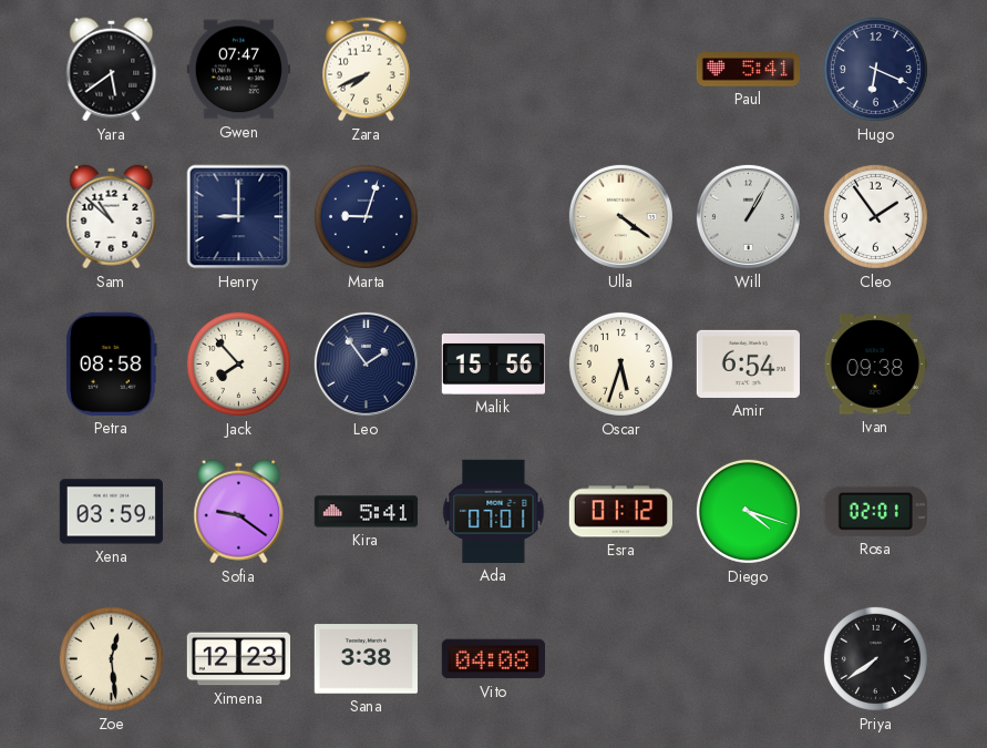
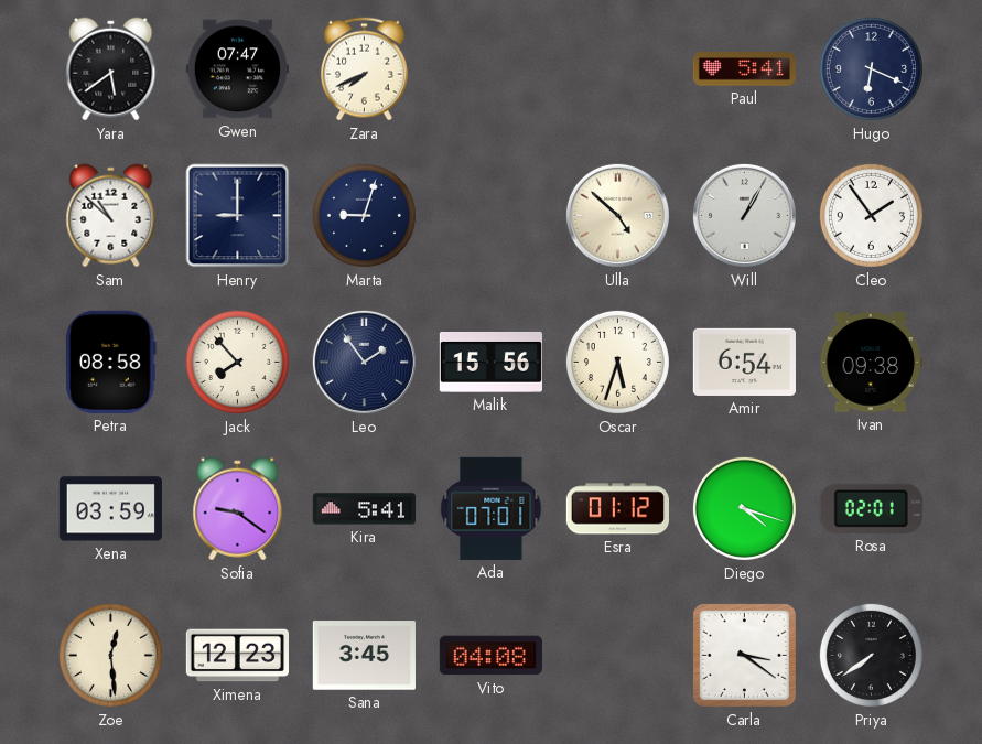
Ulla: 4:21 -> 4:52
Sana: 3:38 -> 3:45
Carla: none -> 3:21
